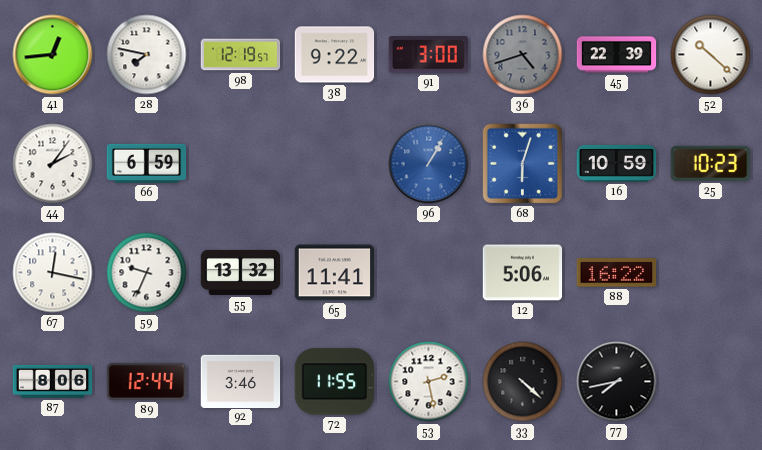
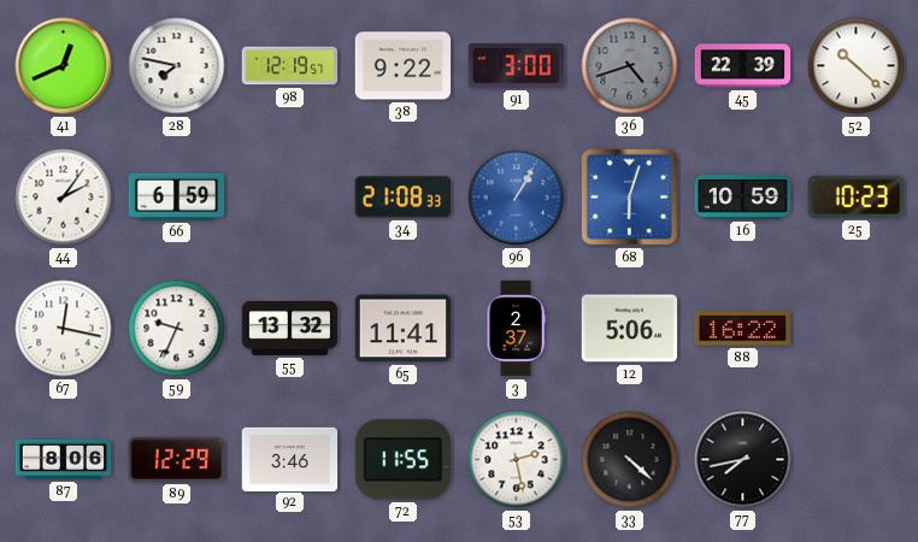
41: 12:44 -> 12:41
34: none -> 21:08
3: none -> 2:37
89: 12:44 -> 12:29
